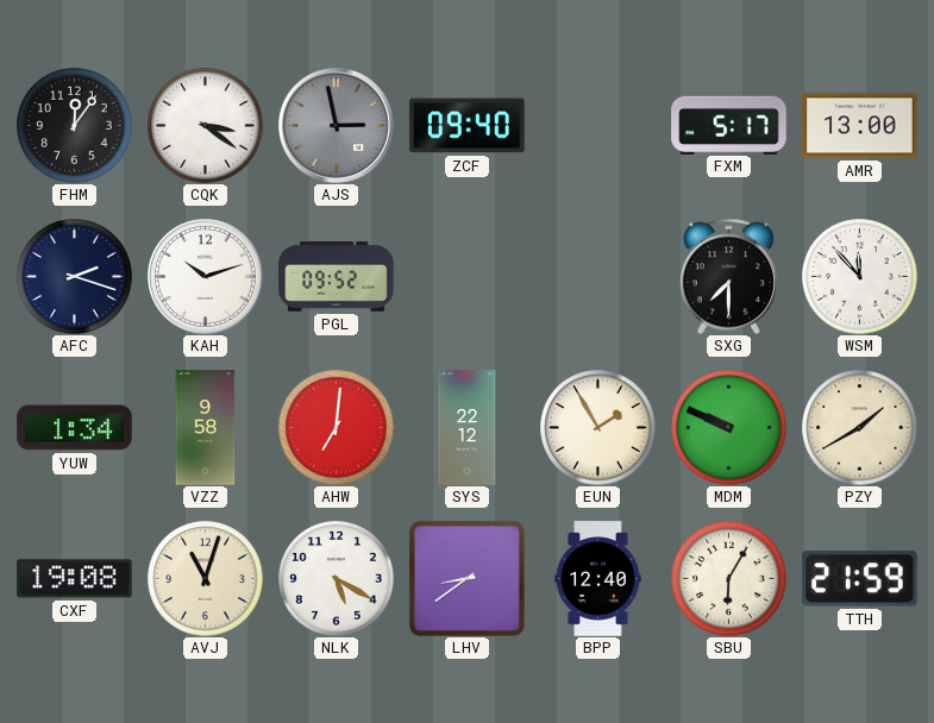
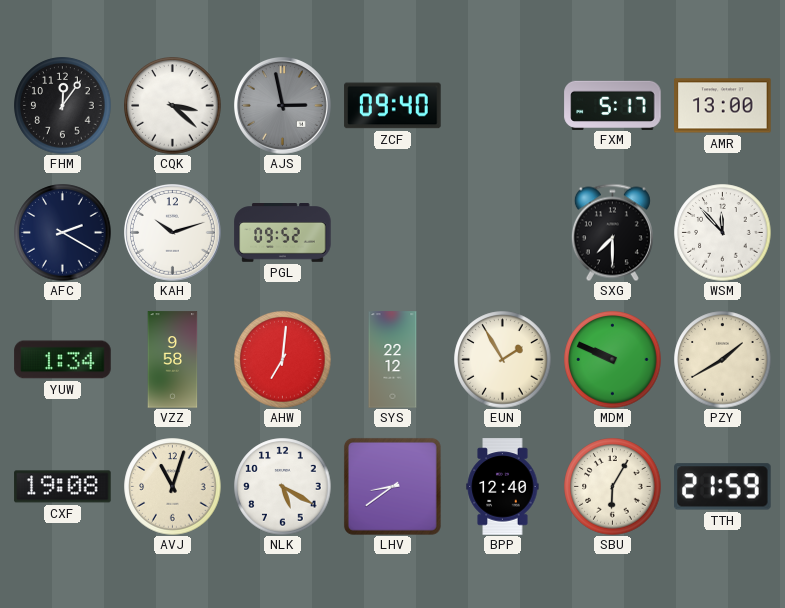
CQK: 3:21 -> 3:22
AFC: 2:18 -> 2:20
